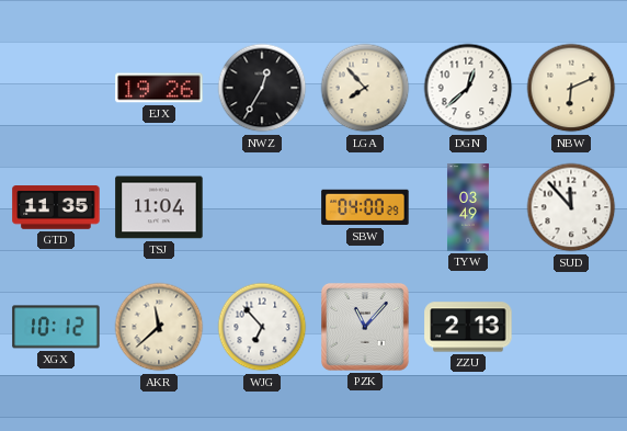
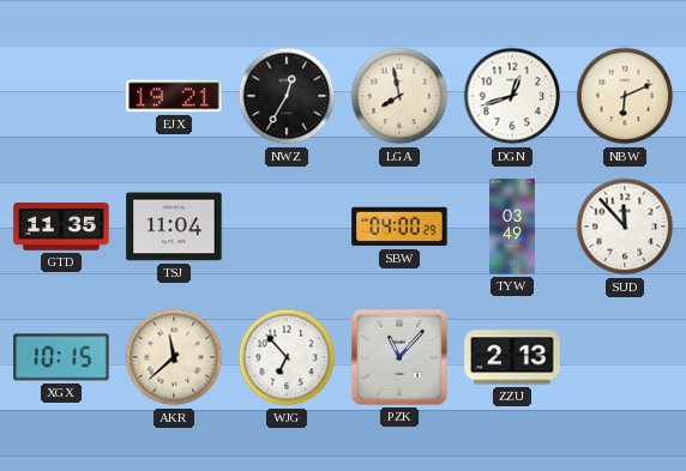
EJX: 19:26 -> 19:21
LGA: 7:53 -> 7:58
DGN: 12:38 -> 12:42
XGX: 10:12 -> 10:15
